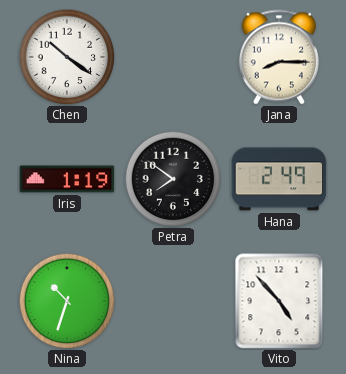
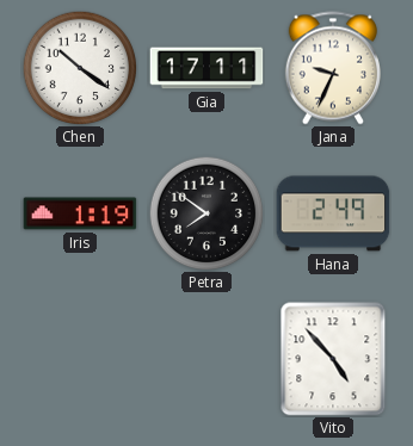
Gia: none -> 17:11
Jana: 8:15 -> 9:34
Nina: 10:33 -> none
